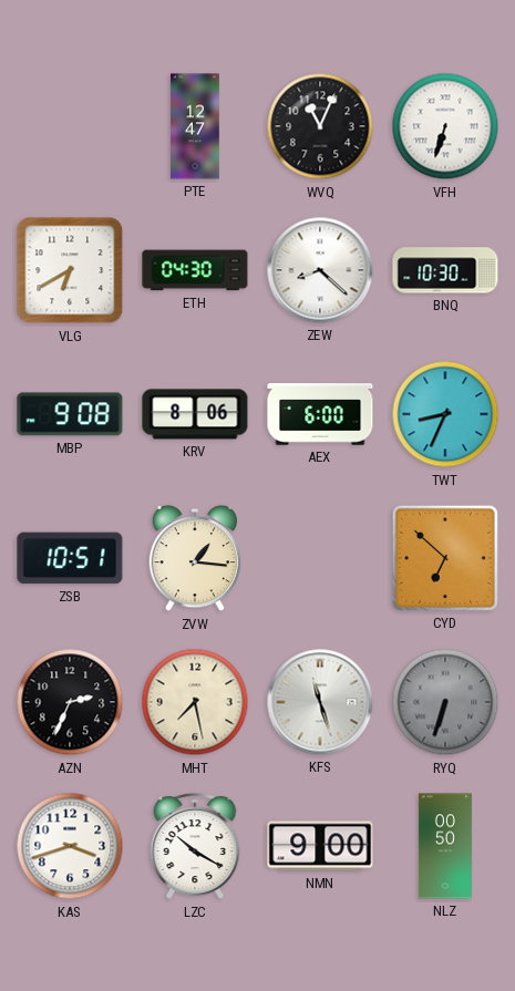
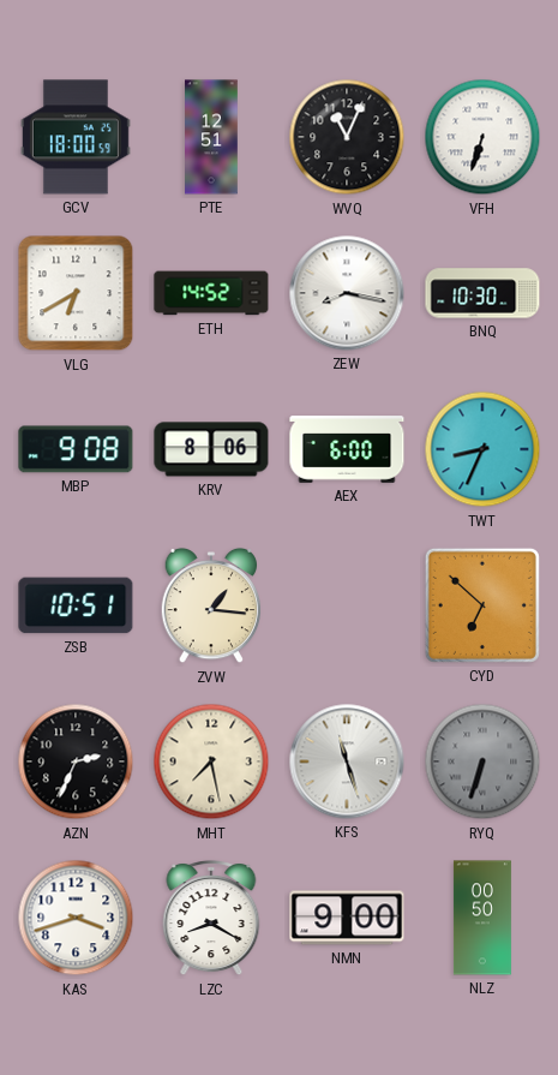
GCV: none -> 18:00
PTE: 12:47 -> 12:51
ETH: 04:30 -> 14:52
ZEW: 8:22 -> 8:17
LZC: 10:20 -> 8:20
